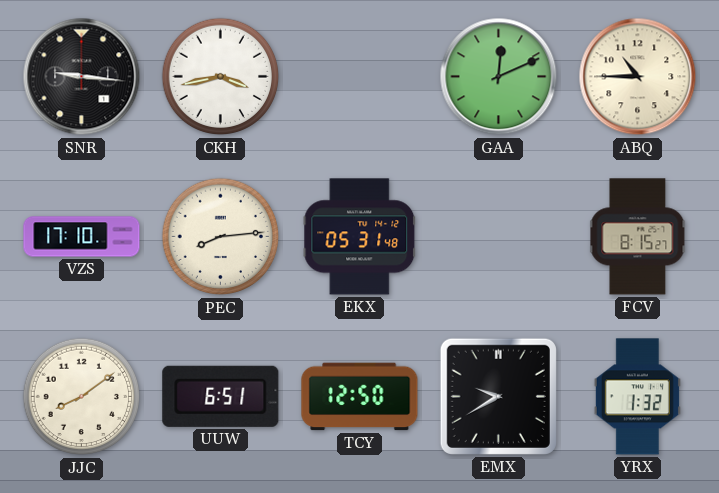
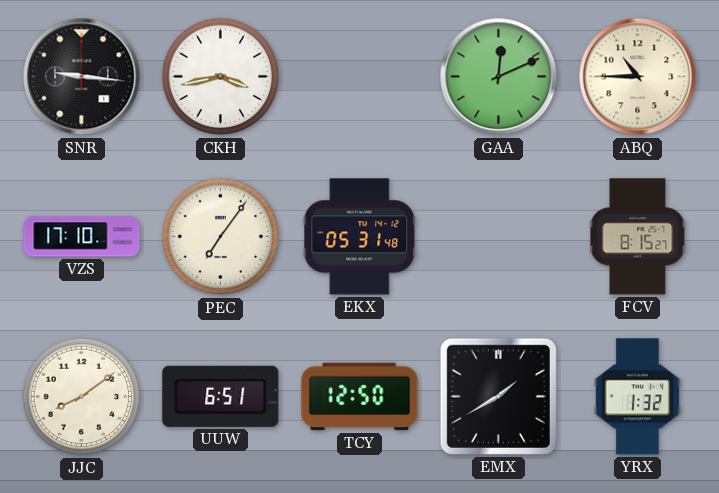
PEC: 8:14 -> 7:06
EMX: 9:40 -> 1:40
